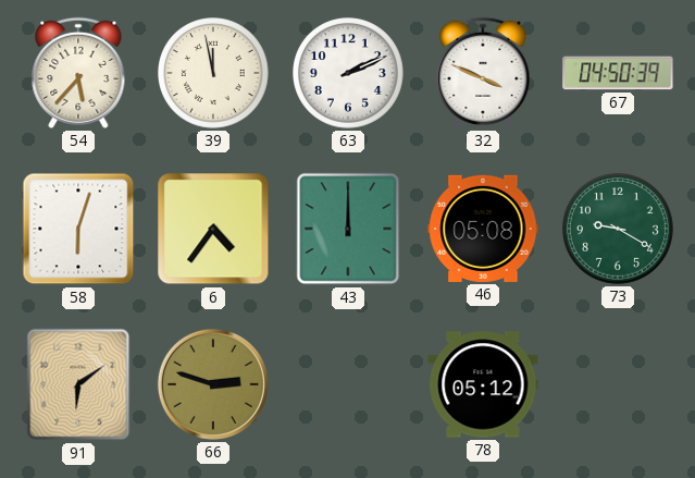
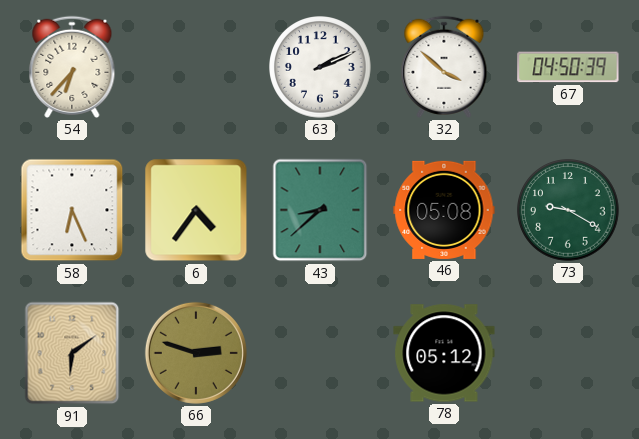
54: 5:37 -> 6:37
39: 11:58 -> none
32: 3:49 -> 3:52
58: 6:03 -> 6:26
43: 12:00 -> 8:38
